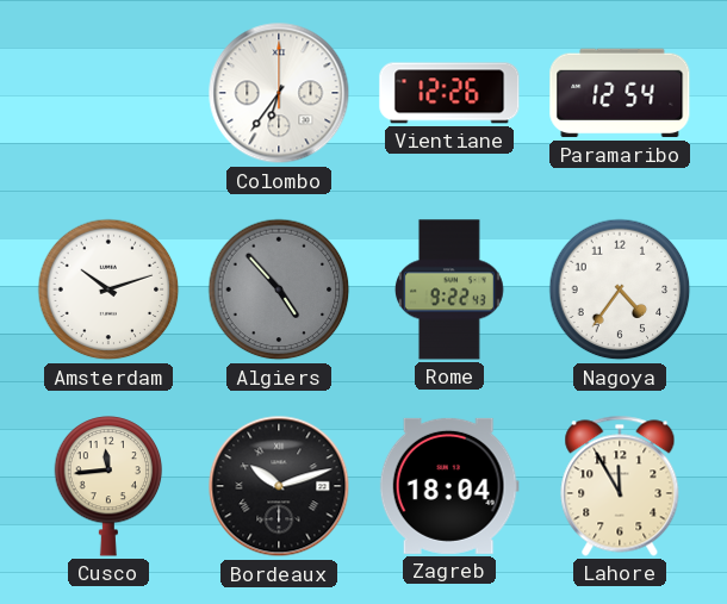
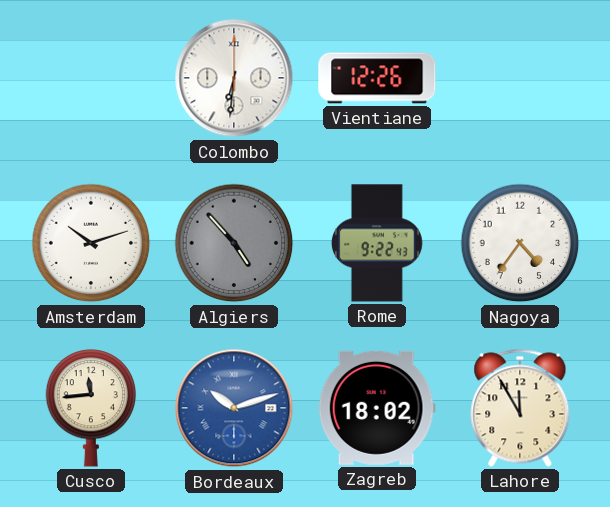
Colombo: 6:36 -> 6:31
Paramaribo: 12:54 -> none
Bordeaux dial: black -> blue
Zagreb: 18:04 -> 18:02
